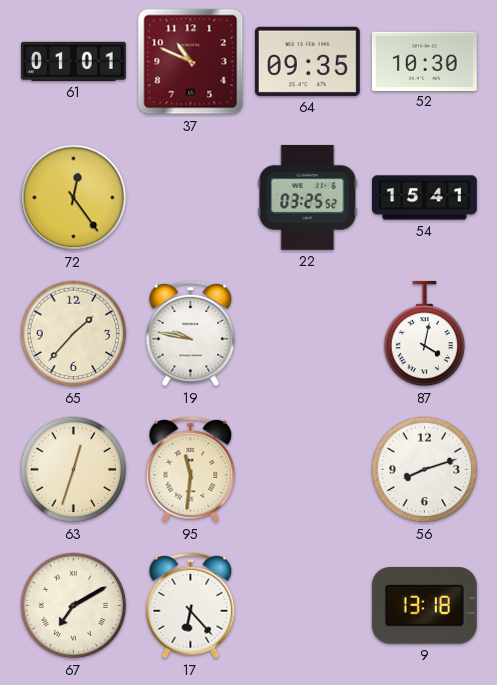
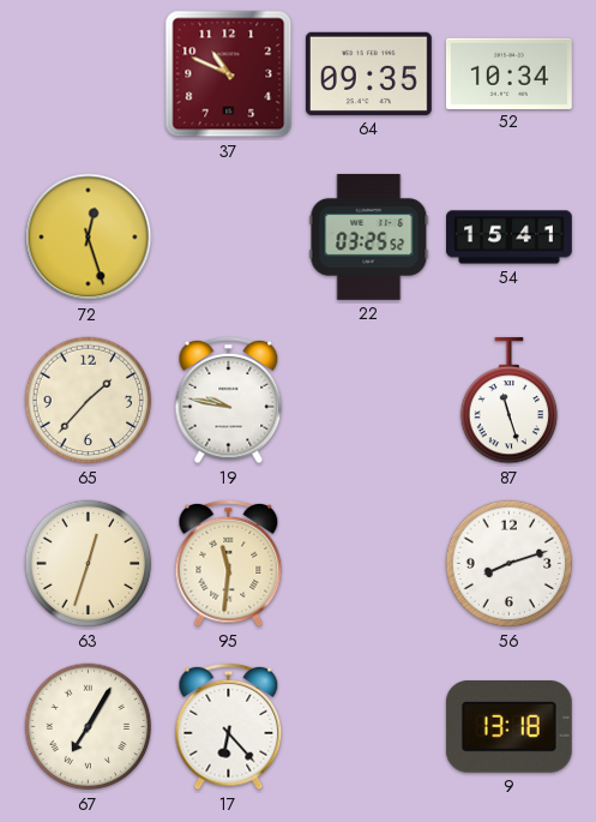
61: 01:01 -> none
52: 10:30 -> 10:34
72: 12:24 -> 12:27
87: 4:02 -> 11:27
67: 7:10 -> 7:05
